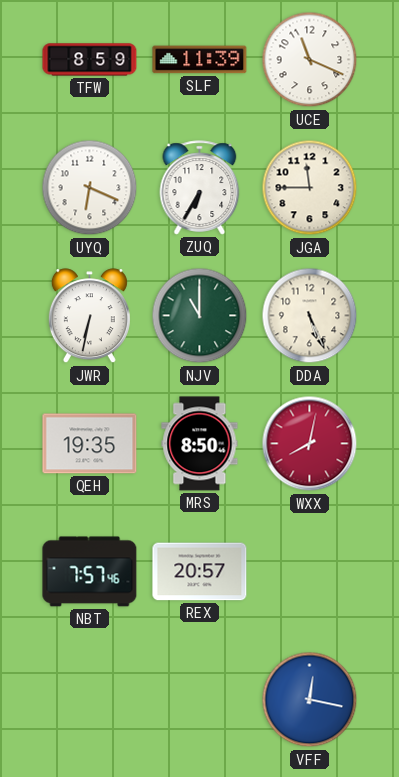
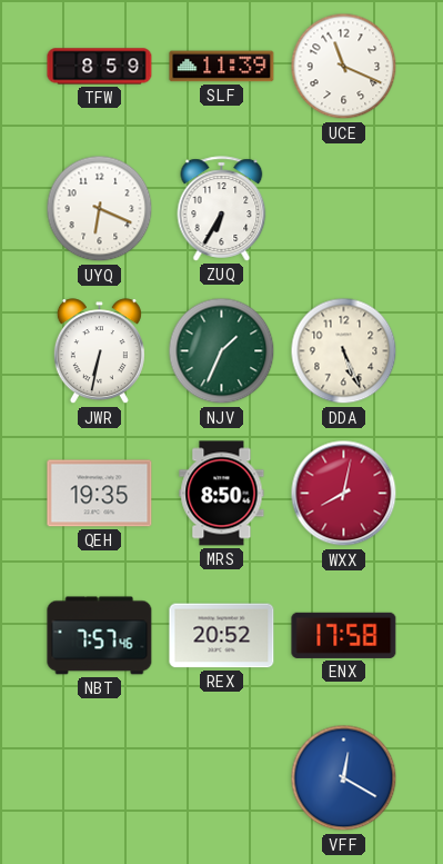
JGA: 11:45 -> none
NJV: 11:00 -> 1:34
REX: 20:57 -> 20:52
ENX: none -> 17:58
VFF: 12:17 -> 12:20
